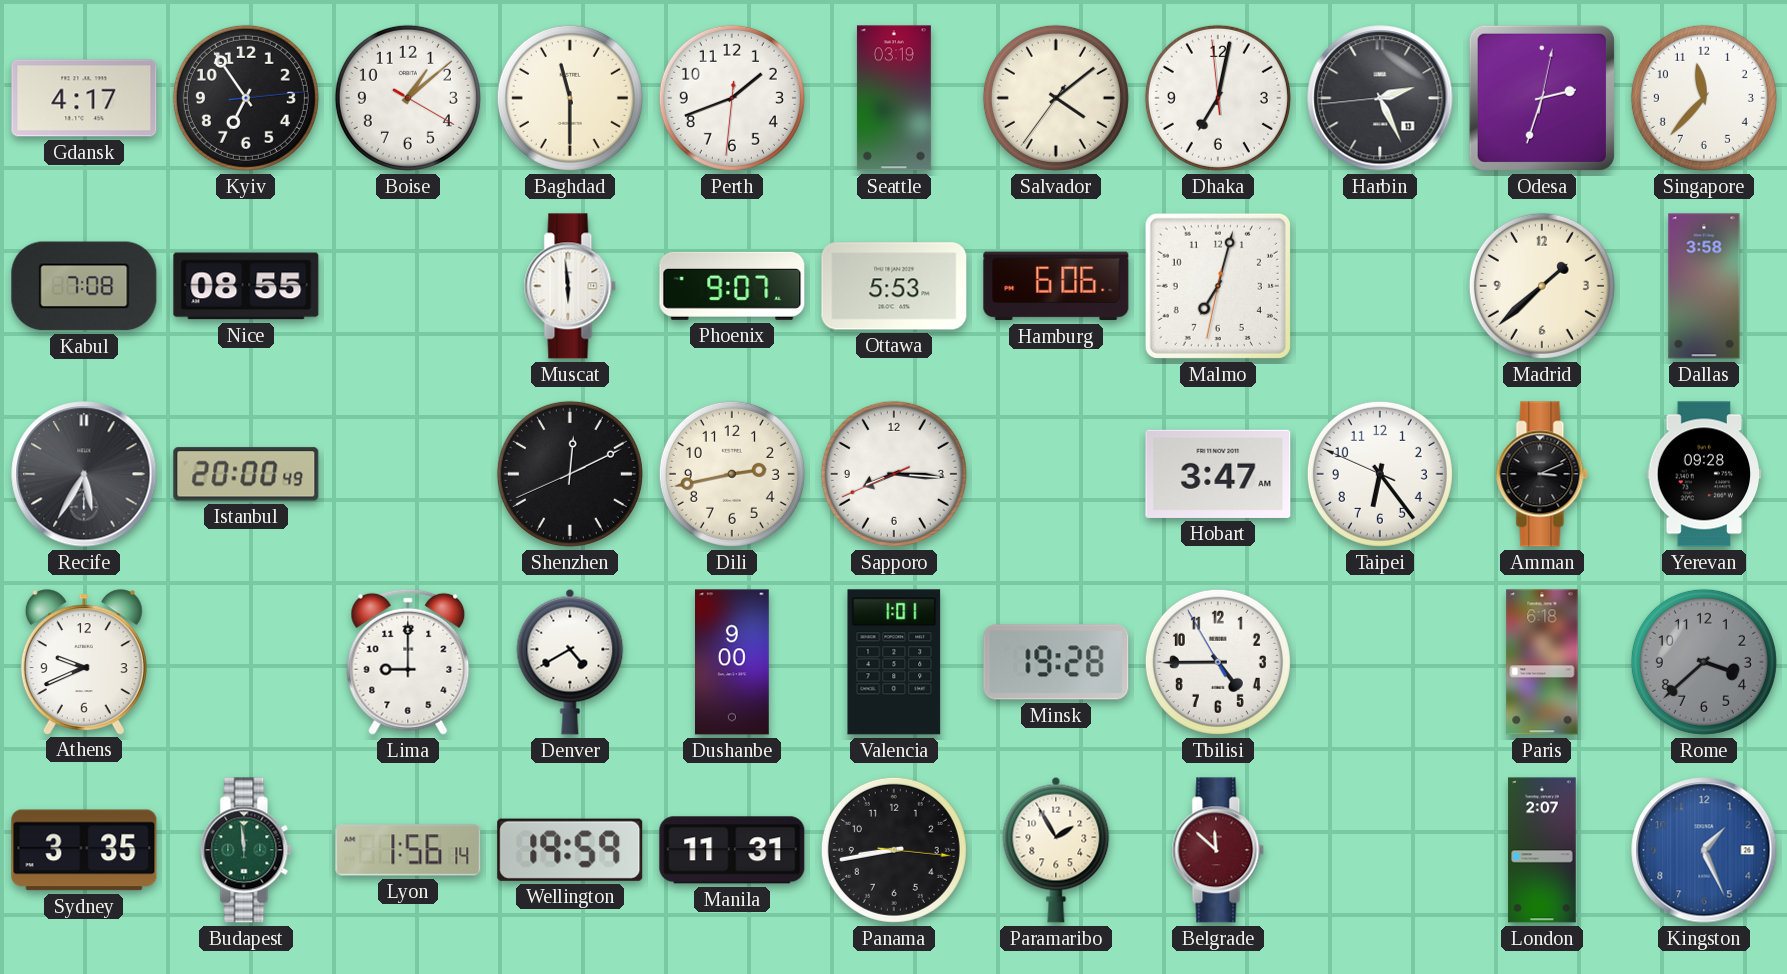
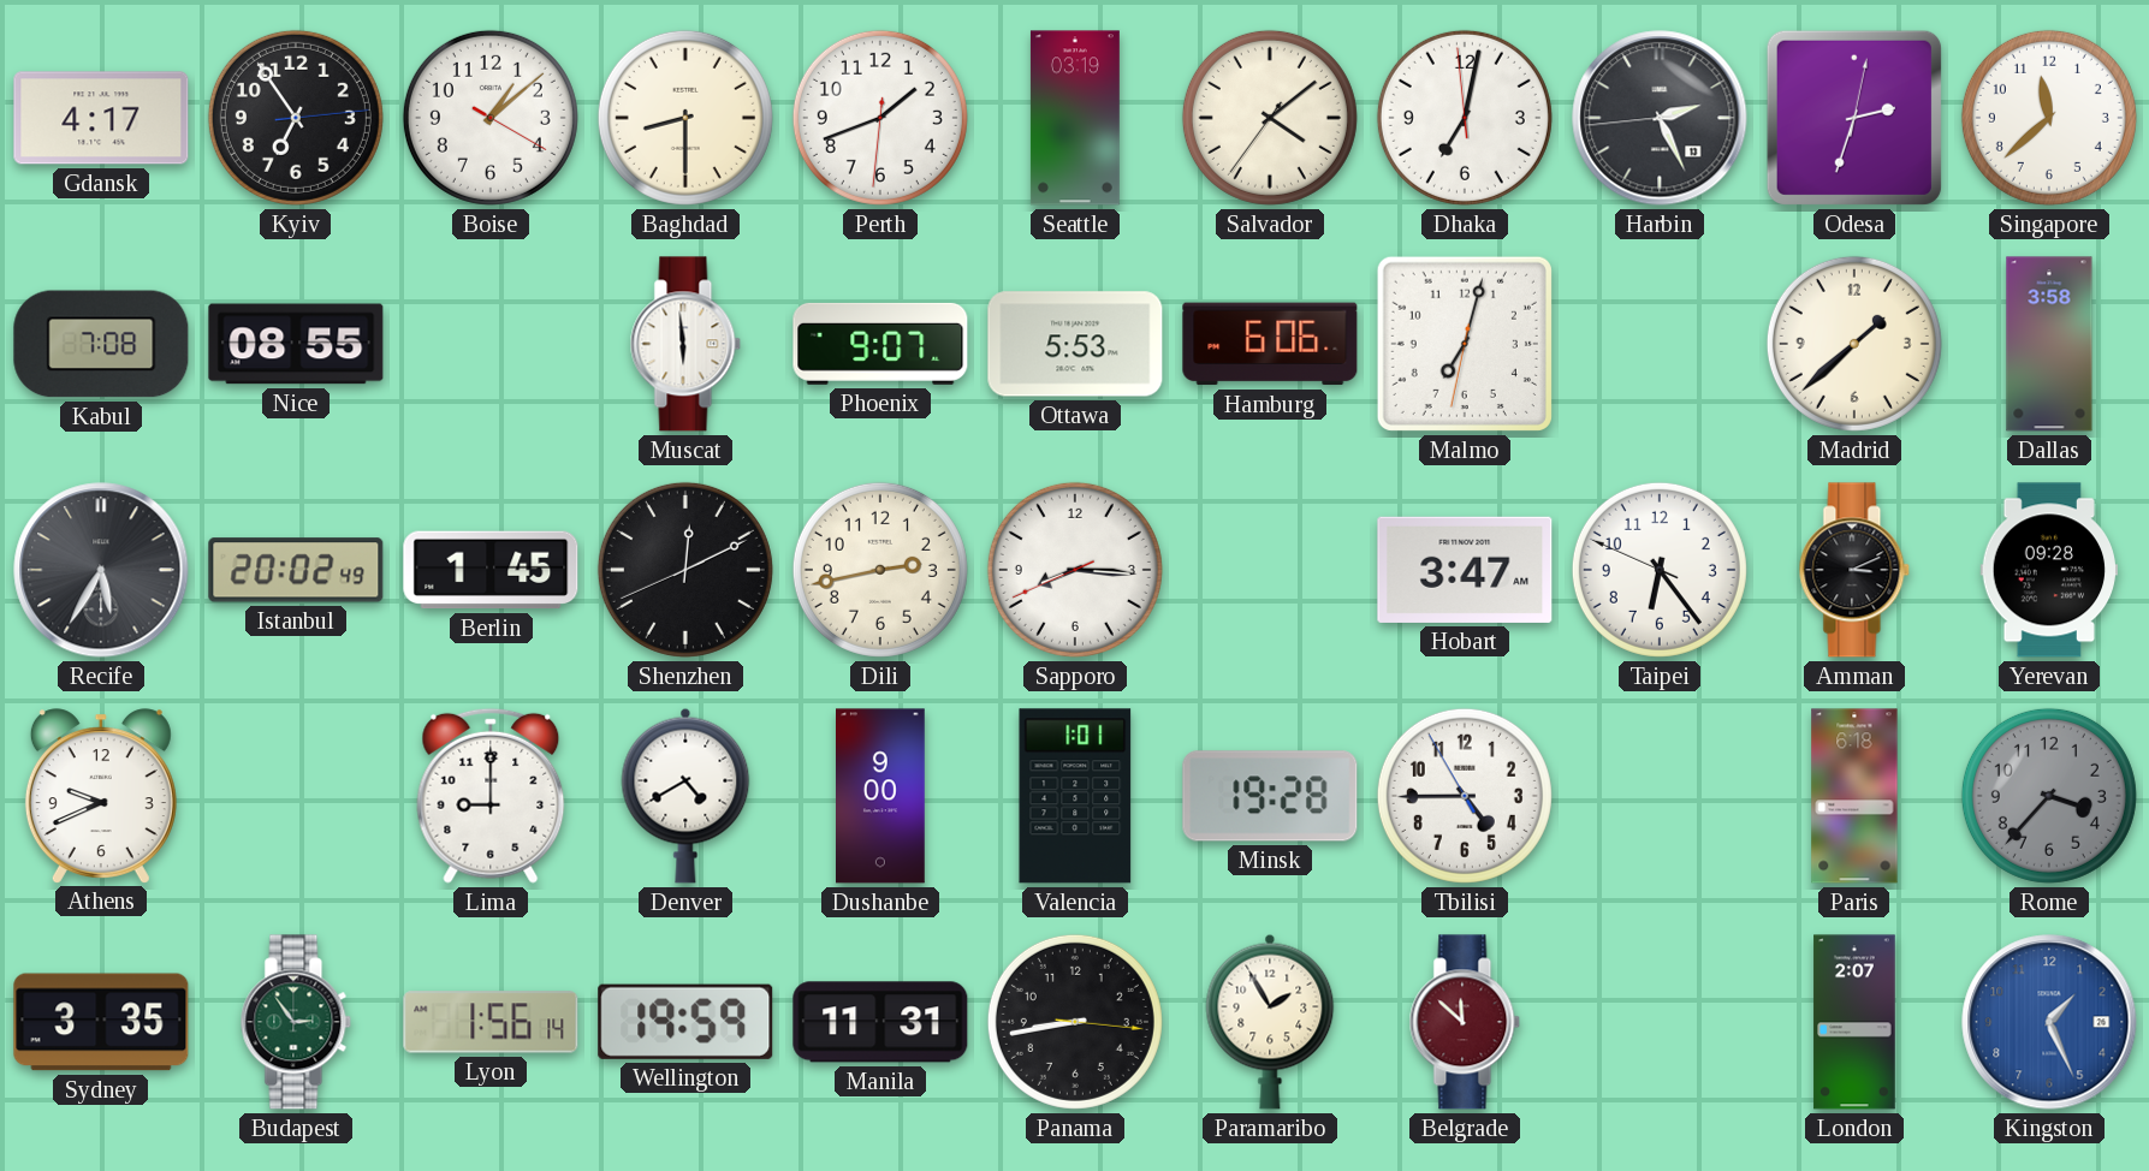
Baghdad: 11:30 -> 8:30
Singapore: 11:37 -> 11:38
Istanbul: 20:00 -> 20:02
Berlin: none -> 1:45
Rome: 3:38 -> 3:37
Budapest: 11:59 -> 2:54
